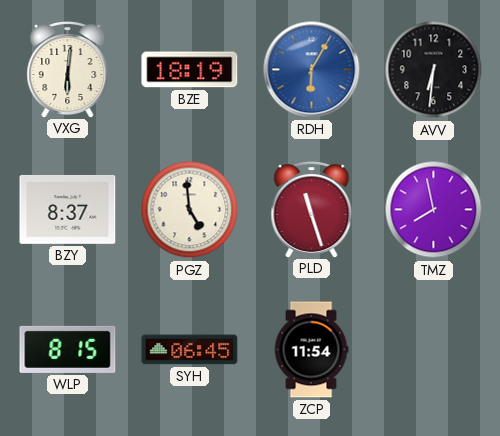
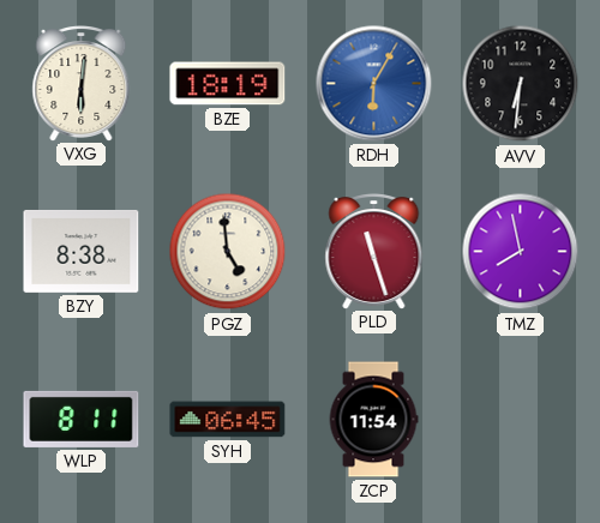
BZY: 8:37 -> 8:38
WLP: 8:15 -> 8:11
